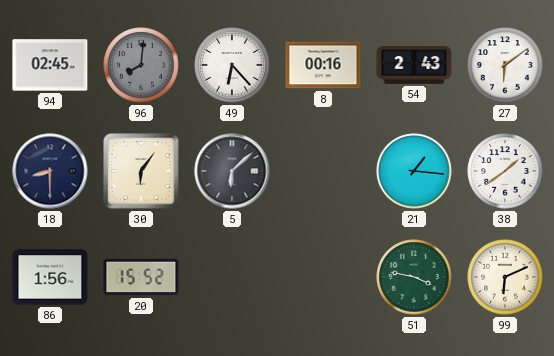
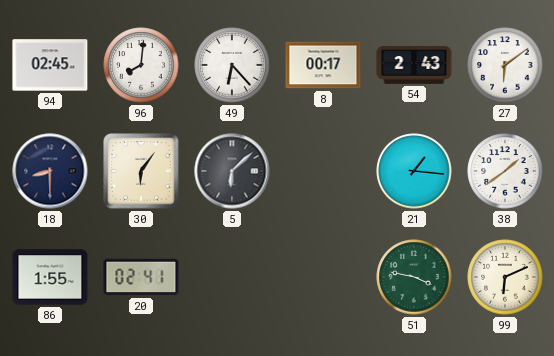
96 dial: grey -> white
8: 00:16 -> 00:17
86: 1:56 -> 1:55
20: 15:52 -> 02:41
